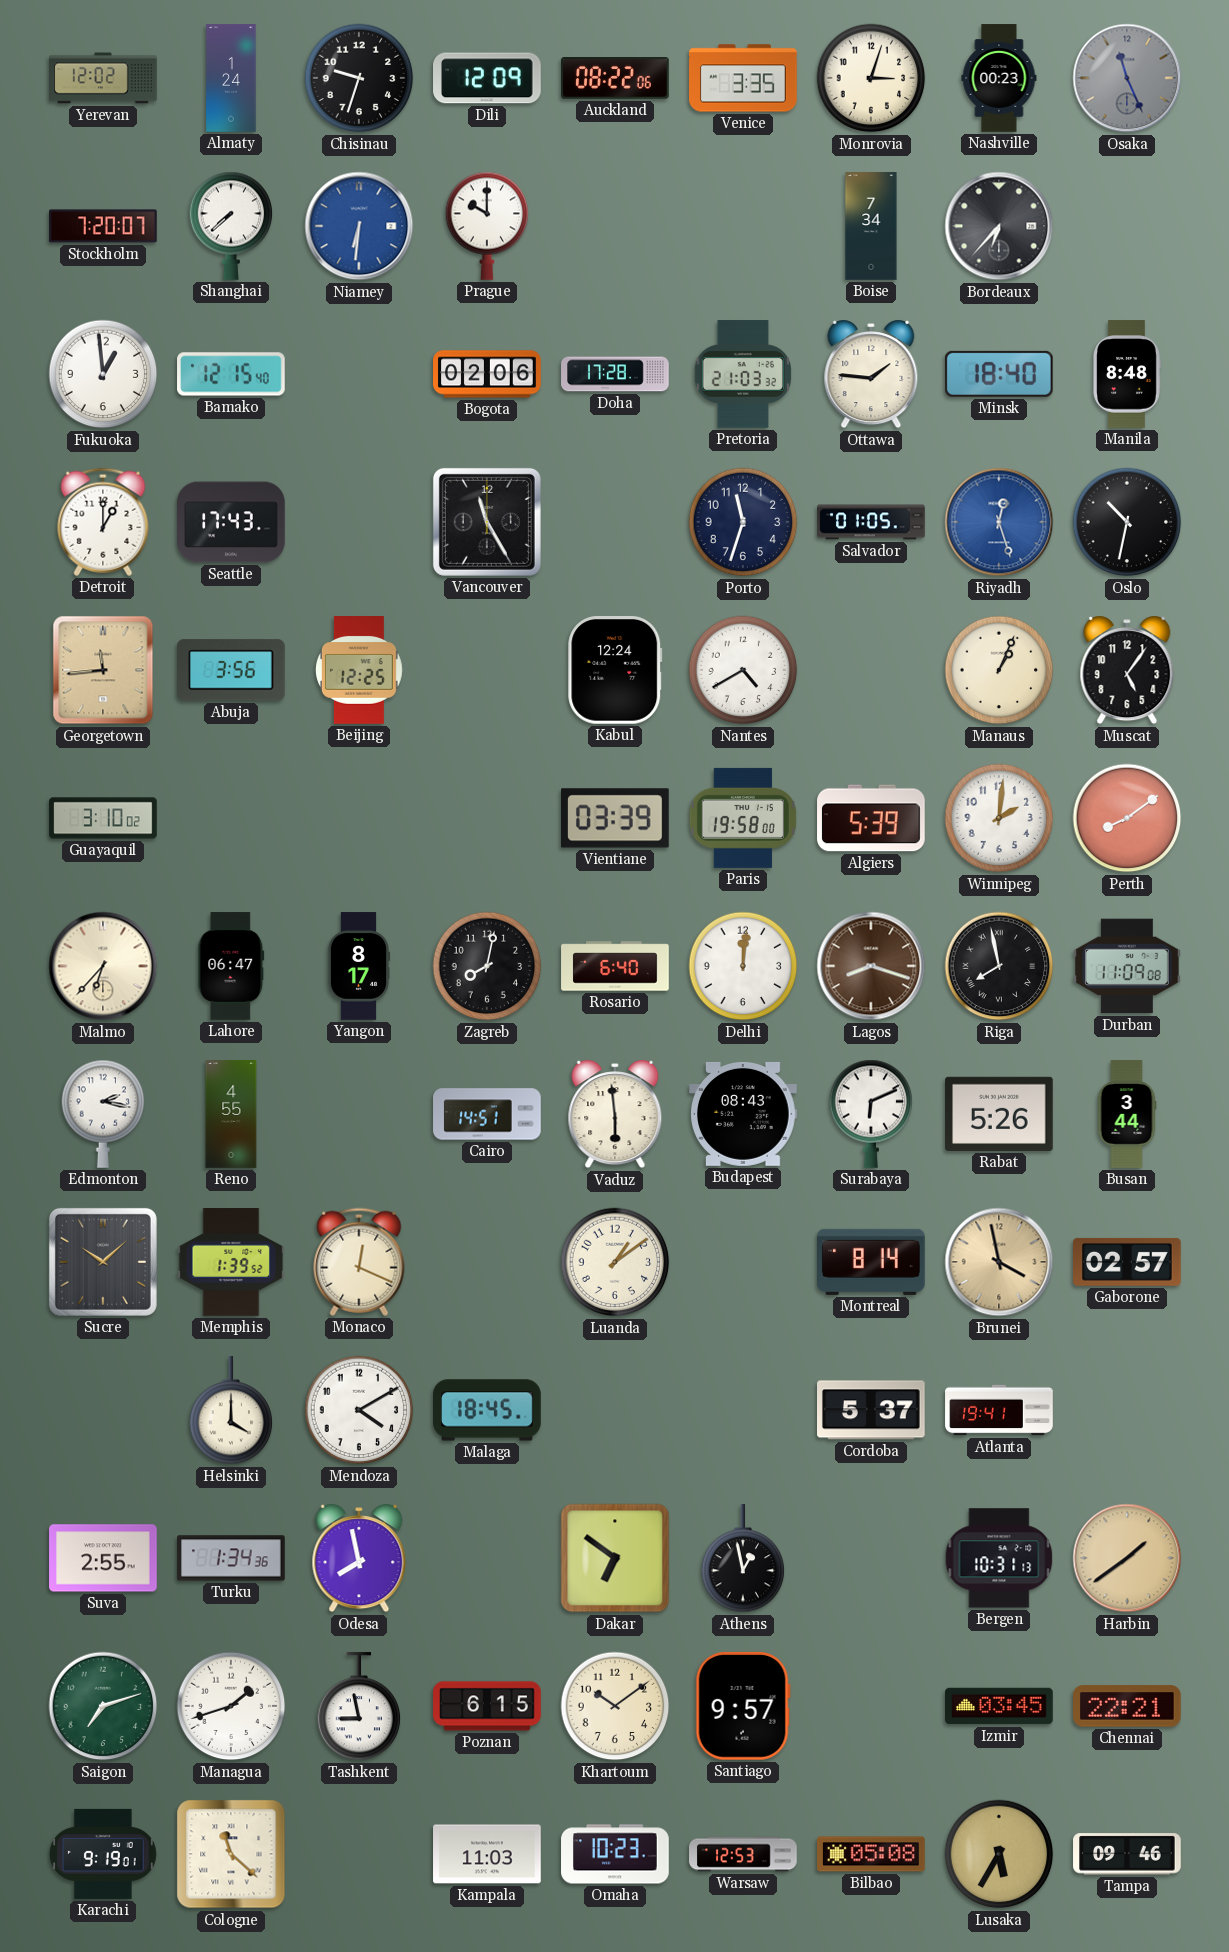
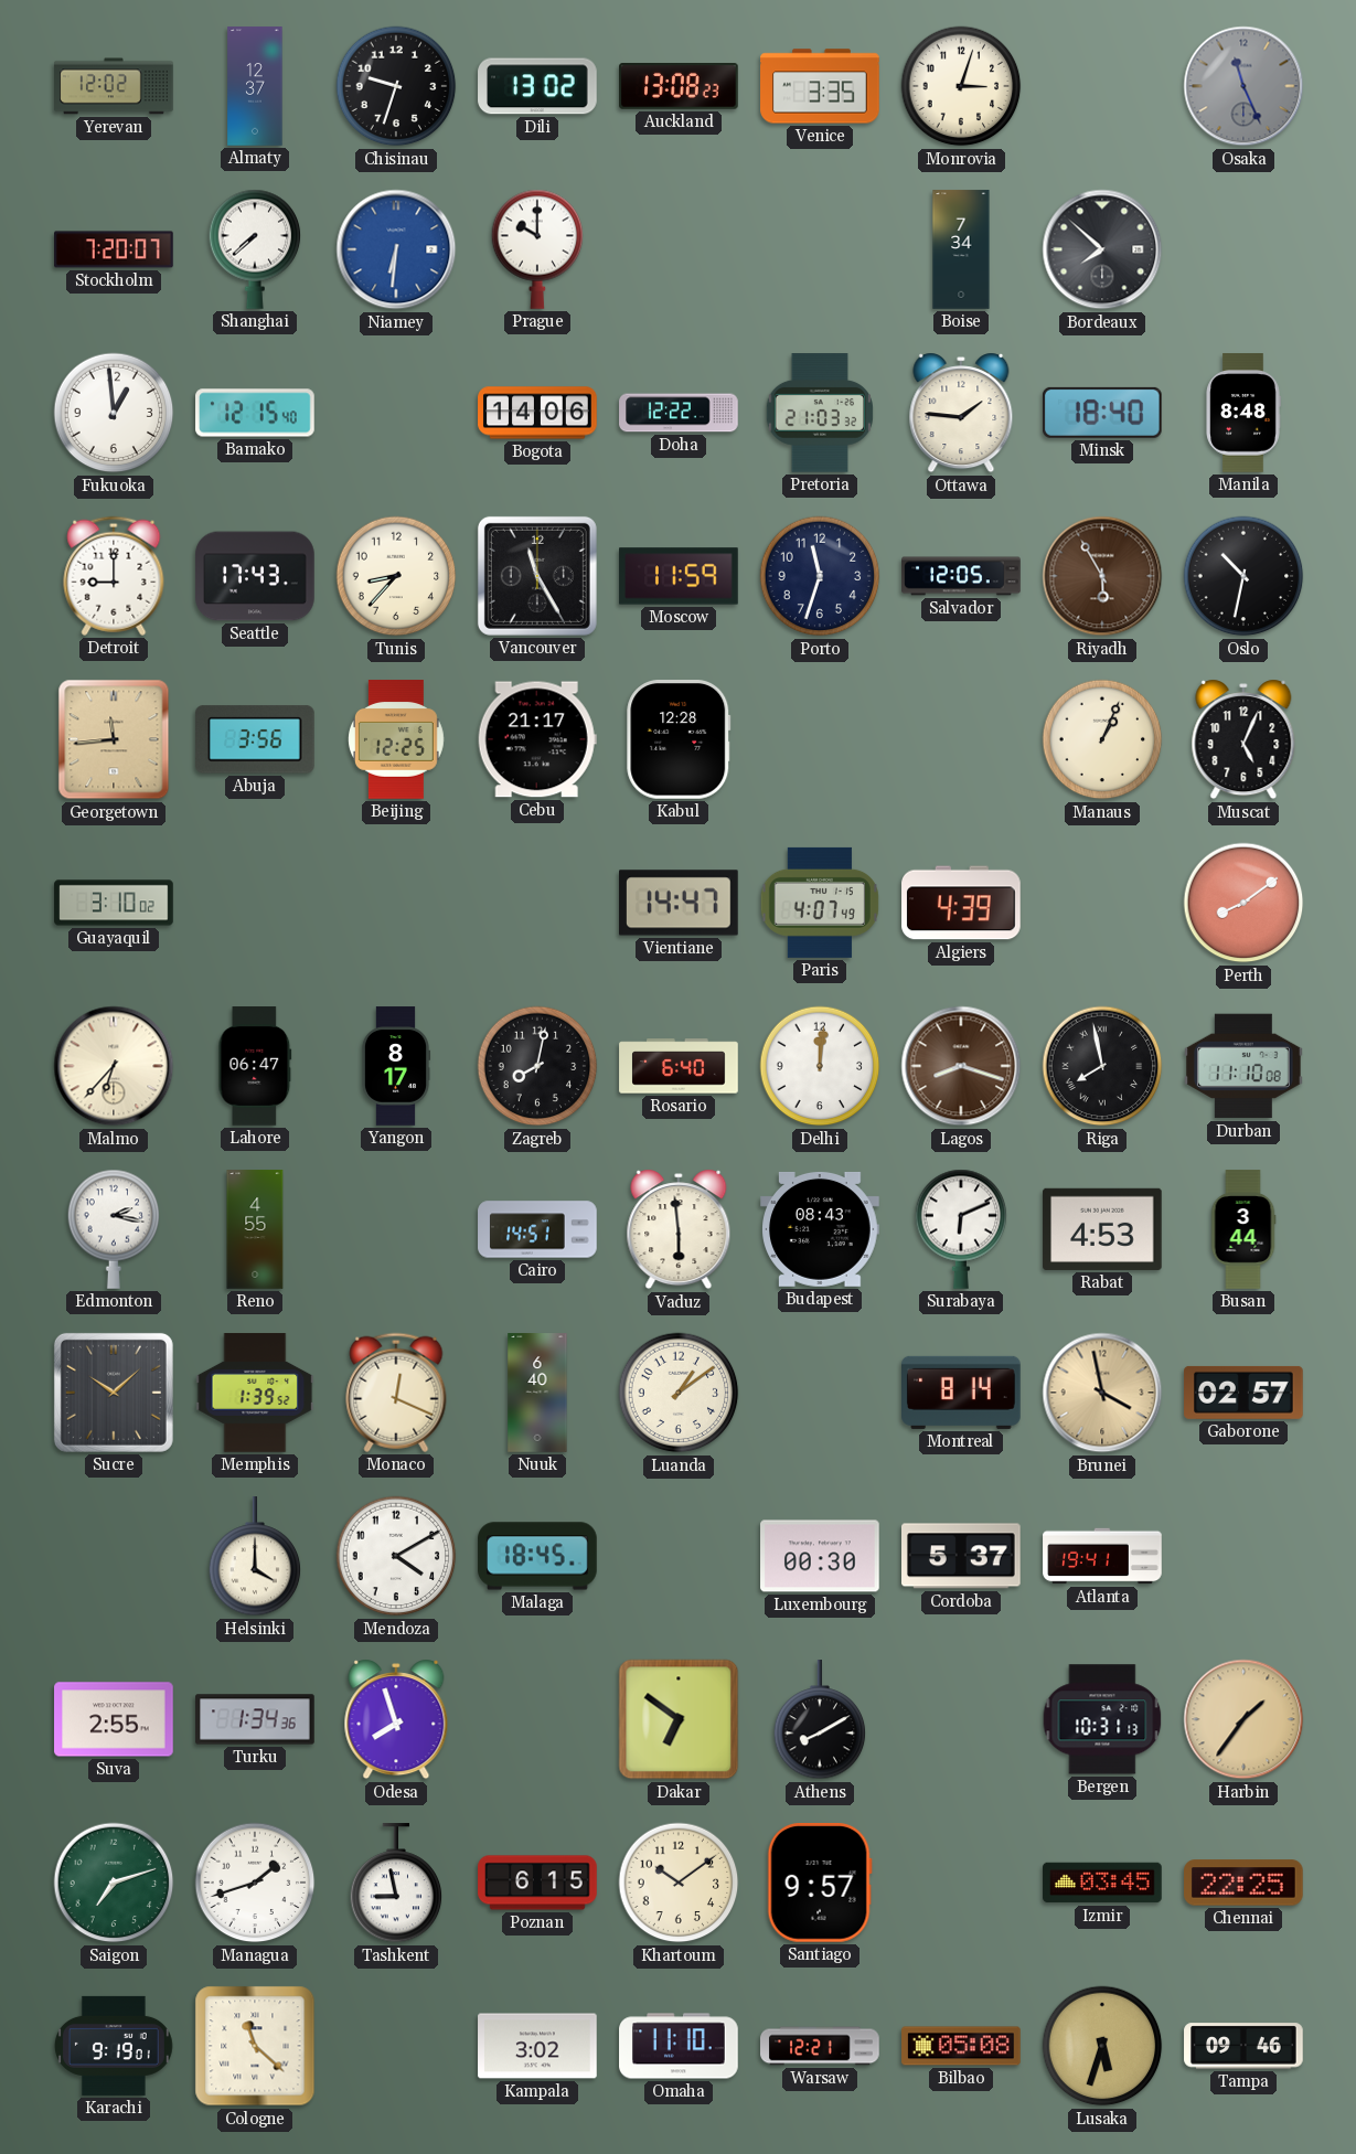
Almaty: 1:24 -> 12:37
Dili: 12:09 -> 13:02
Auckland: 08:22 -> 13:08
Nashville: 00:23 -> none
Bordeaux: 6:37 -> 7:52
Bogota: 02:06 -> 14:06
Doha: 17:28 -> 12:22
Detroit: 1:00 -> 9:00
Tunis: none -> 8:37
Moscow: none -> 11:59
Salvador: 01:05 -> 12:05
Riyadh: 12:27 -> 5:55
Riyadh dial: blue -> brown
Cebu: none -> 21:17
Kabul: 12:24 -> 12:28
Nantes: 4:40 -> none
Muscat: 5:06 -> 5:04
Vientiane: 03:39 -> 14:47
Paris: 19:58 -> 4:07
Algiers: 5:39 -> 4:39
Winnipeg: 2:01 -> none
Durban: 11:09 -> 11:10
Rabat: 5:26 -> 4:53
Nuuk: none -> 6:40
Luxembourg: none -> 00:30
Odesa: 7:58 -> 7:57
Athens: 12:58 -> 8:10
Harbin: 1:39 -> 1:36
Chennai: 22:21 -> 22:25
Kampala: 11:03 -> 3:02
Omaha: 10:23 -> 11:10
Warsaw: 12:53 -> 12:21
Lusaka: 5:35 -> 5:33
